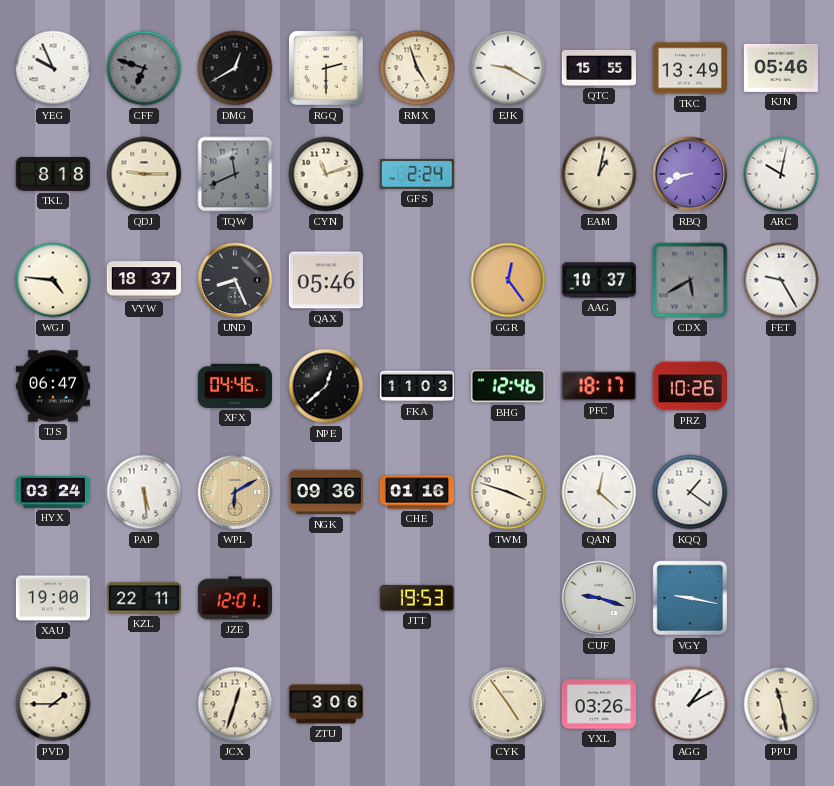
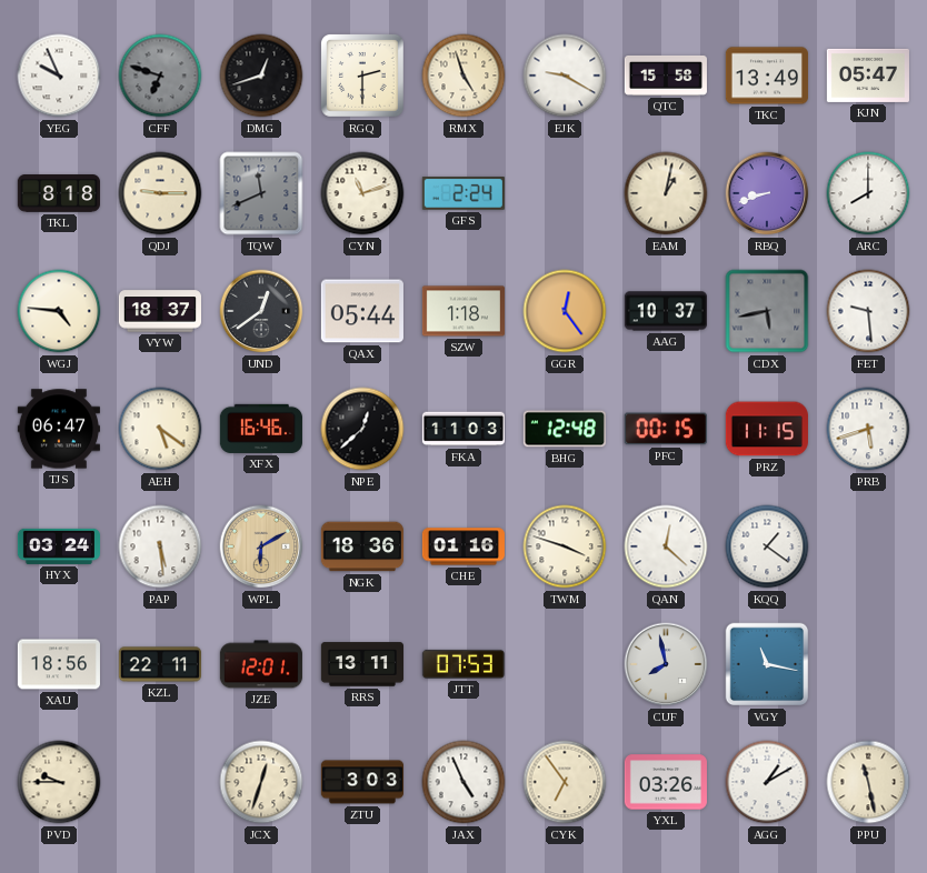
DMG: 12:40 -> 12:42
QTC: 15:55 -> 15:58
KJN: 05:46 -> 05:47
ARC: 10:02 -> 8:00
UND: 8:26 -> 12:39
QAX: 05:46 -> 05:44
SZW: none -> 1:18
CDX: 5:40 -> 5:43
FET: 9:25 -> 9:29
AEH: none -> 5:21
XFX: 04:46 -> 16:46
BHG: 12:46 -> 12:48
PFC: 18:17 -> 00:15
PRZ: 10:26 -> 11:15
PRB: none -> 5:42
NGK: 09:36 -> 18:36
XAU: 19:00 -> 18:56
RRS: none -> 13:11
JTT: 19:53 -> 07:53
CUF: 9:18 -> 7:58
VGY: 9:17 -> 11:17
PVD: 1:45 -> 9:45
ZTU: 3:06 -> 3:03
JAX: none -> 4:56
CYK: 4:54 -> 6:54
